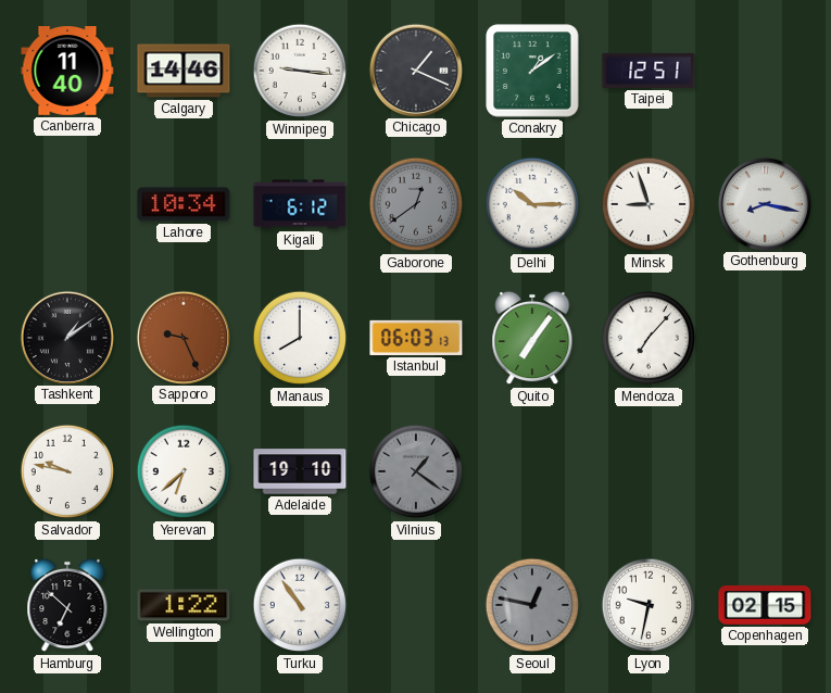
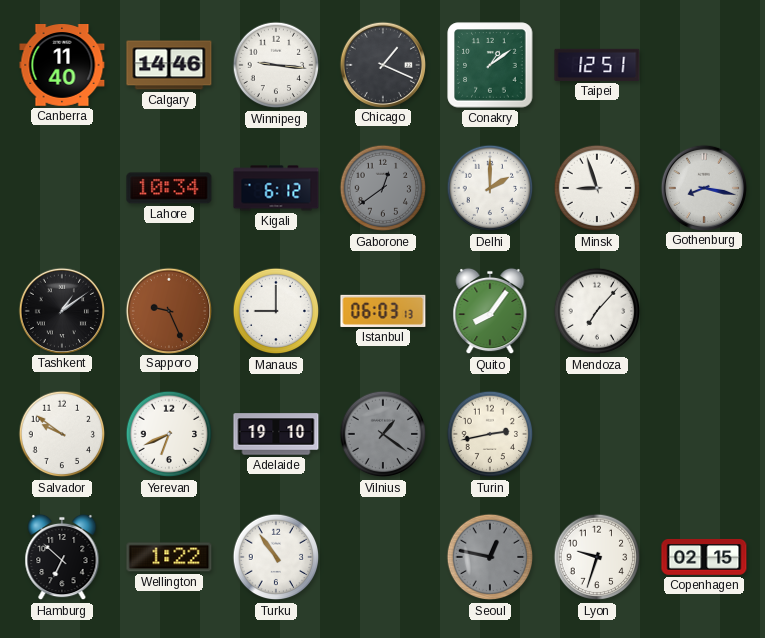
Delhi: 10:15 -> 2:00
Manaus: 8:00 -> 9:00
Quito: 7:06 -> 8:06
Salvador: 9:47 -> 9:51
Yerevan: 6:38 -> 6:41
Turin: none -> 2:43
Lyon: 9:32 -> 9:33
